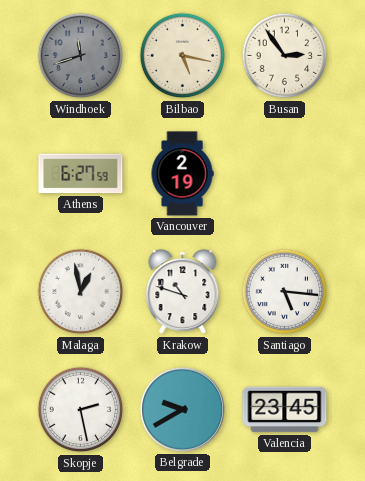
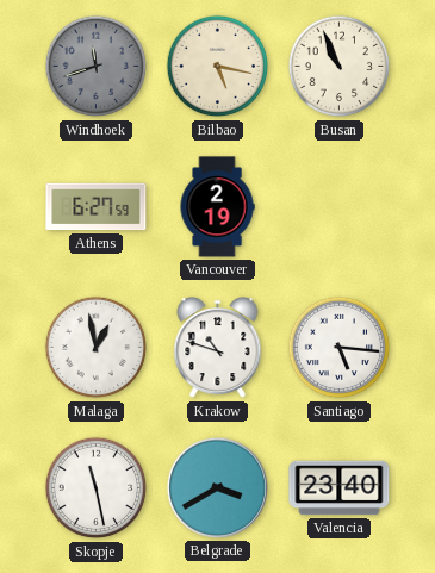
Busan: 2:54 -> 10:56
Skopje: 2:28 -> 11:28
Belgrade: 9:40 -> 3:40
Valencia: 23:45 -> 23:40
